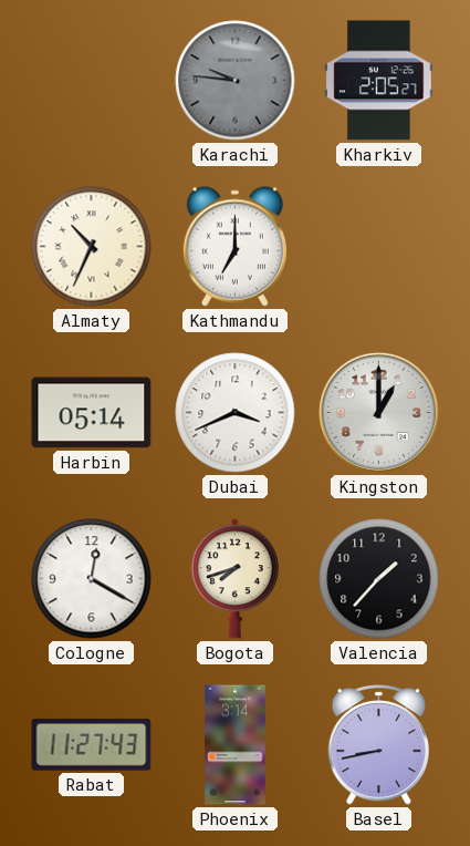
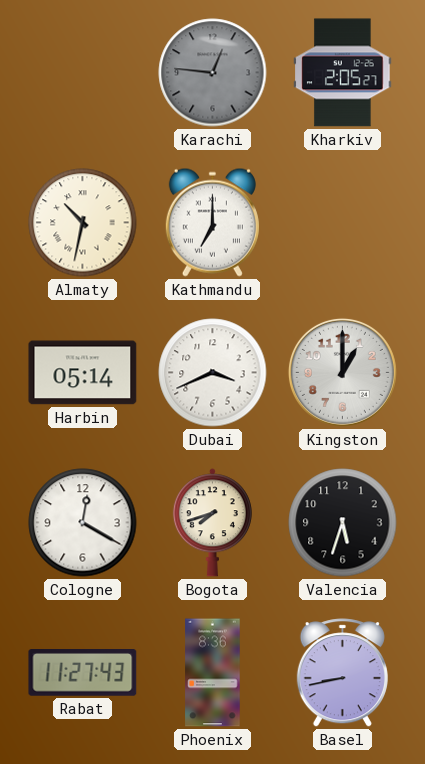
Karachi: 9:46 -> 12:46
Almaty: 10:34 -> 10:32
Valencia: 1:37 -> 5:33
Phoenix: 3:14 -> 8:36
